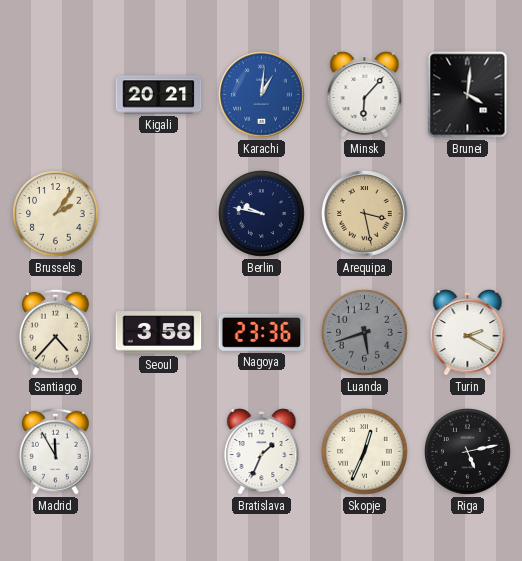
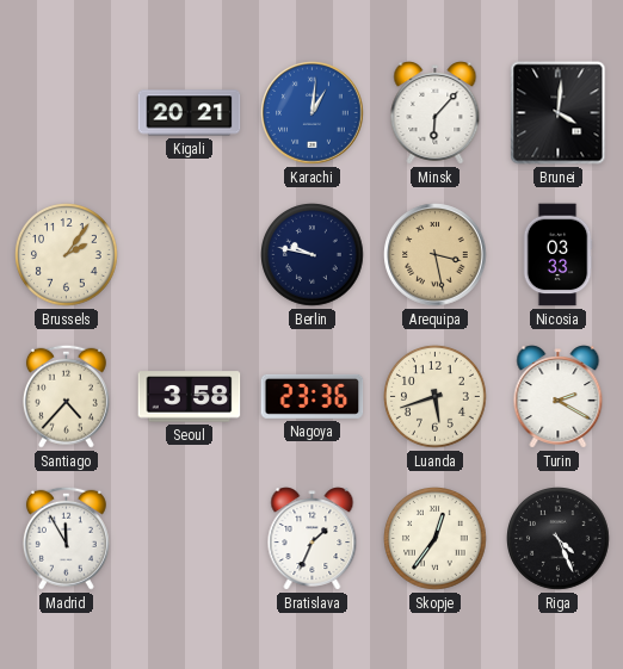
Nicosia: none -> 03:33
Luanda dial: grey -> cream
Skopje: 12:34 -> 12:36
Riga: 5:13 -> 4:26
